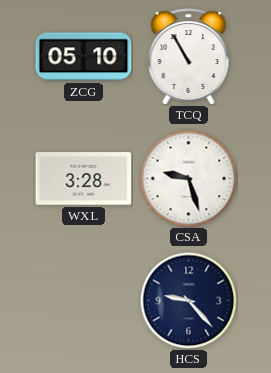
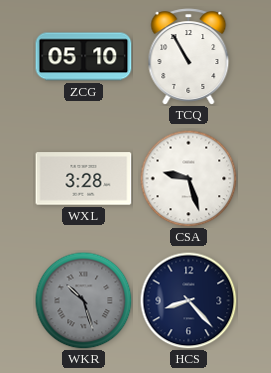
WKR: none -> 10:27
HCS: 9:23 -> 8:23
